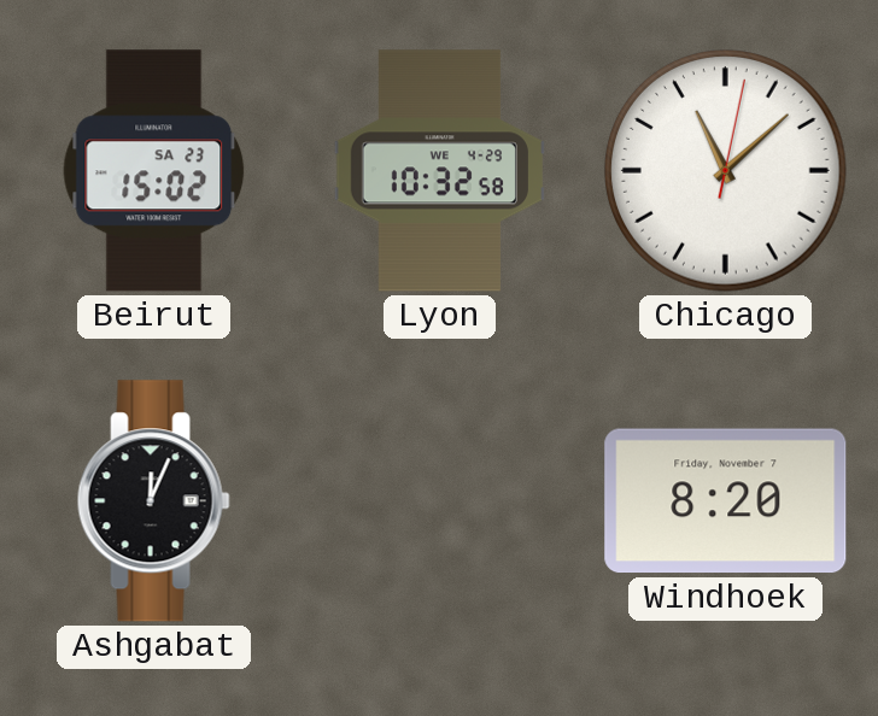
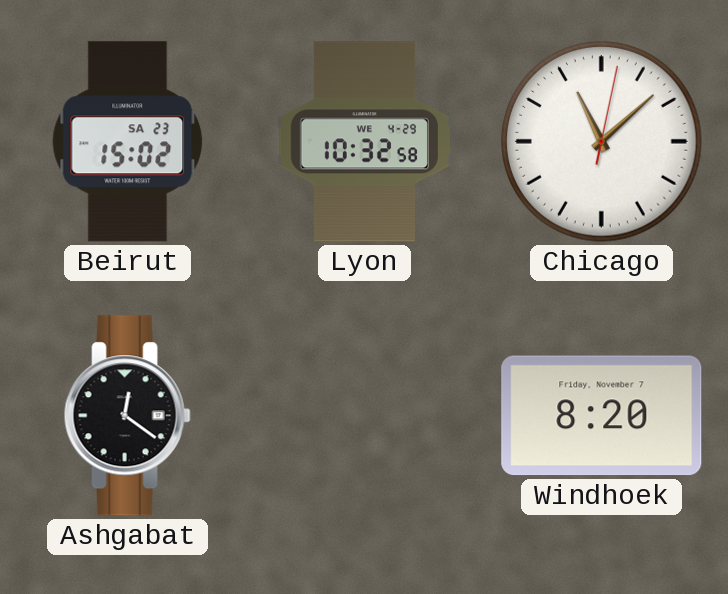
Ashgabat: 12:04 -> 12:21
